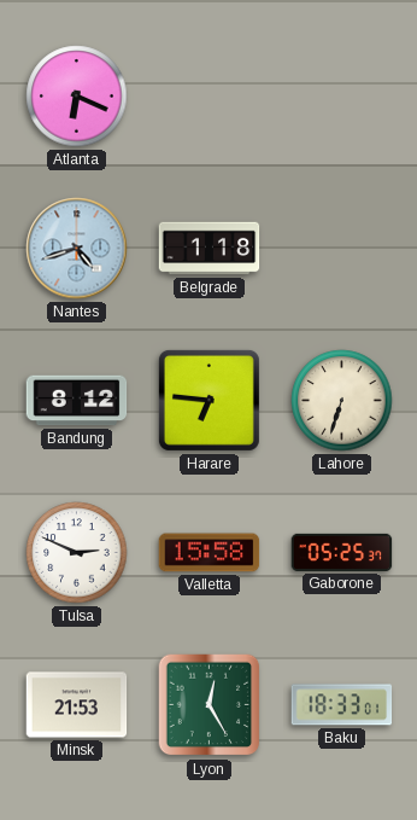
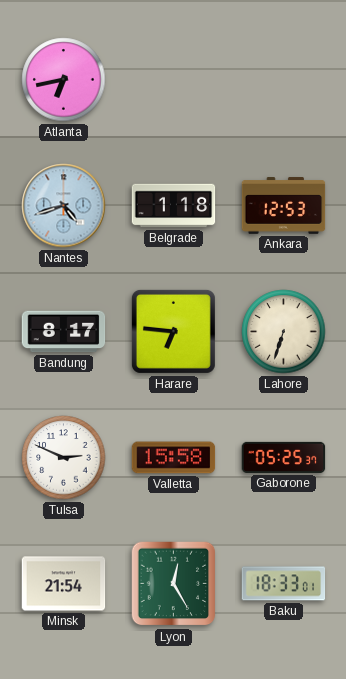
Atlanta: 6:19 -> 6:43
Ankara: none -> 12:53
Bandung: 8:12 -> 8:17
Minsk: 21:53 -> 21:54
